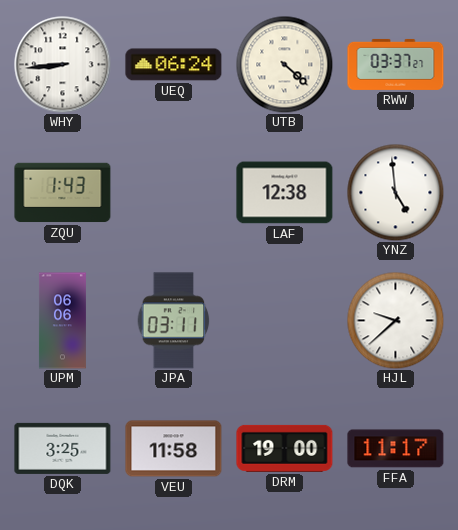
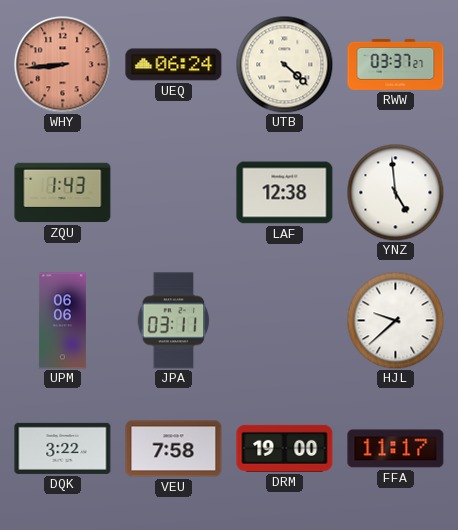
WHY dial: white -> salmon
DQK: 3:25 -> 3:22
VEU: 11:58 -> 7:58
